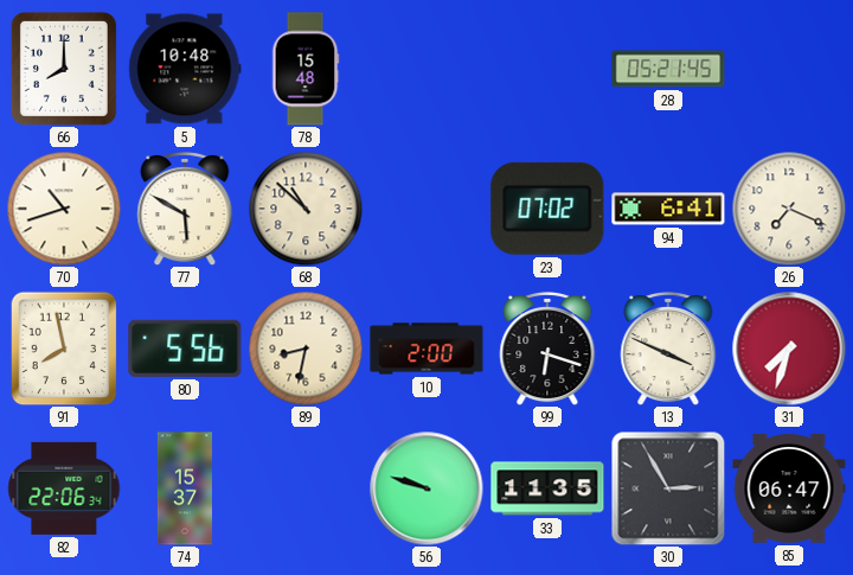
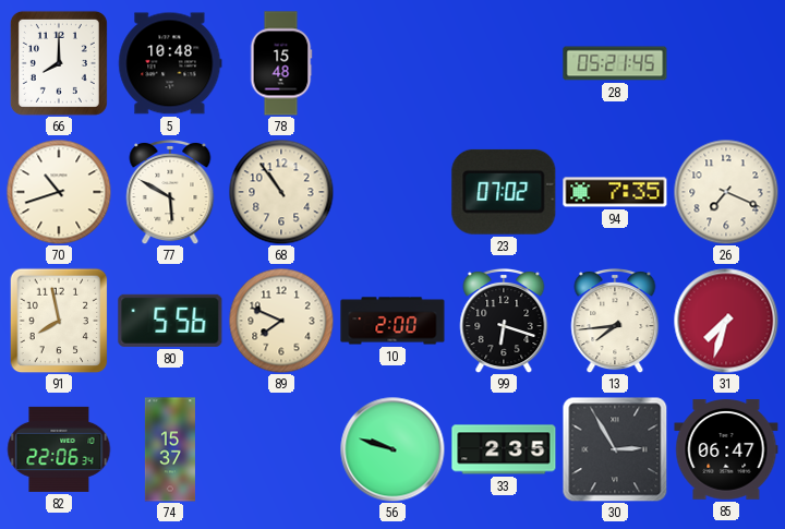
68: 10:52 -> 10:54
94: 6:41 -> 7:35
89: 8:32 -> 7:49
13: 3:49 -> 7:44
33: 11:35 -> 2:35
